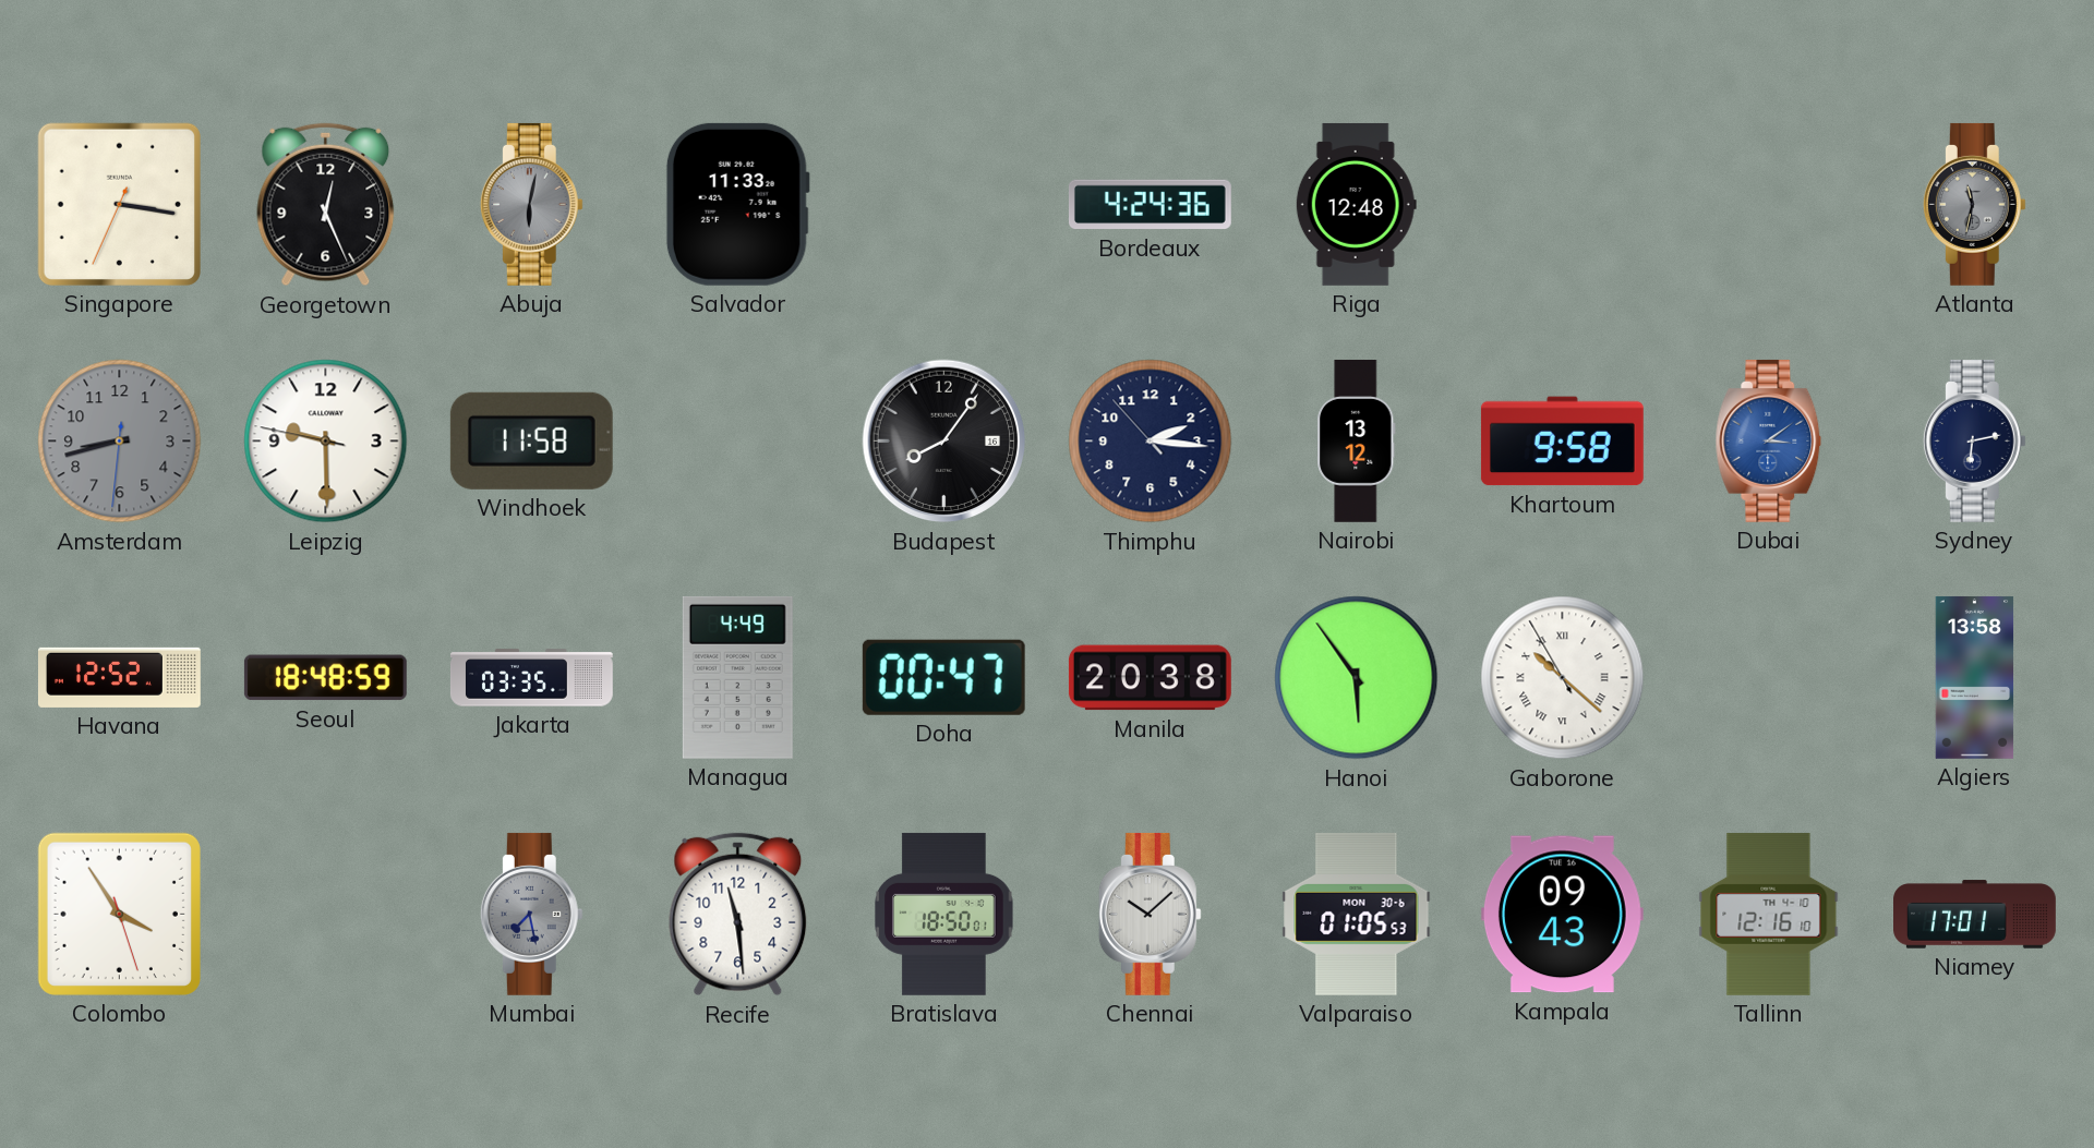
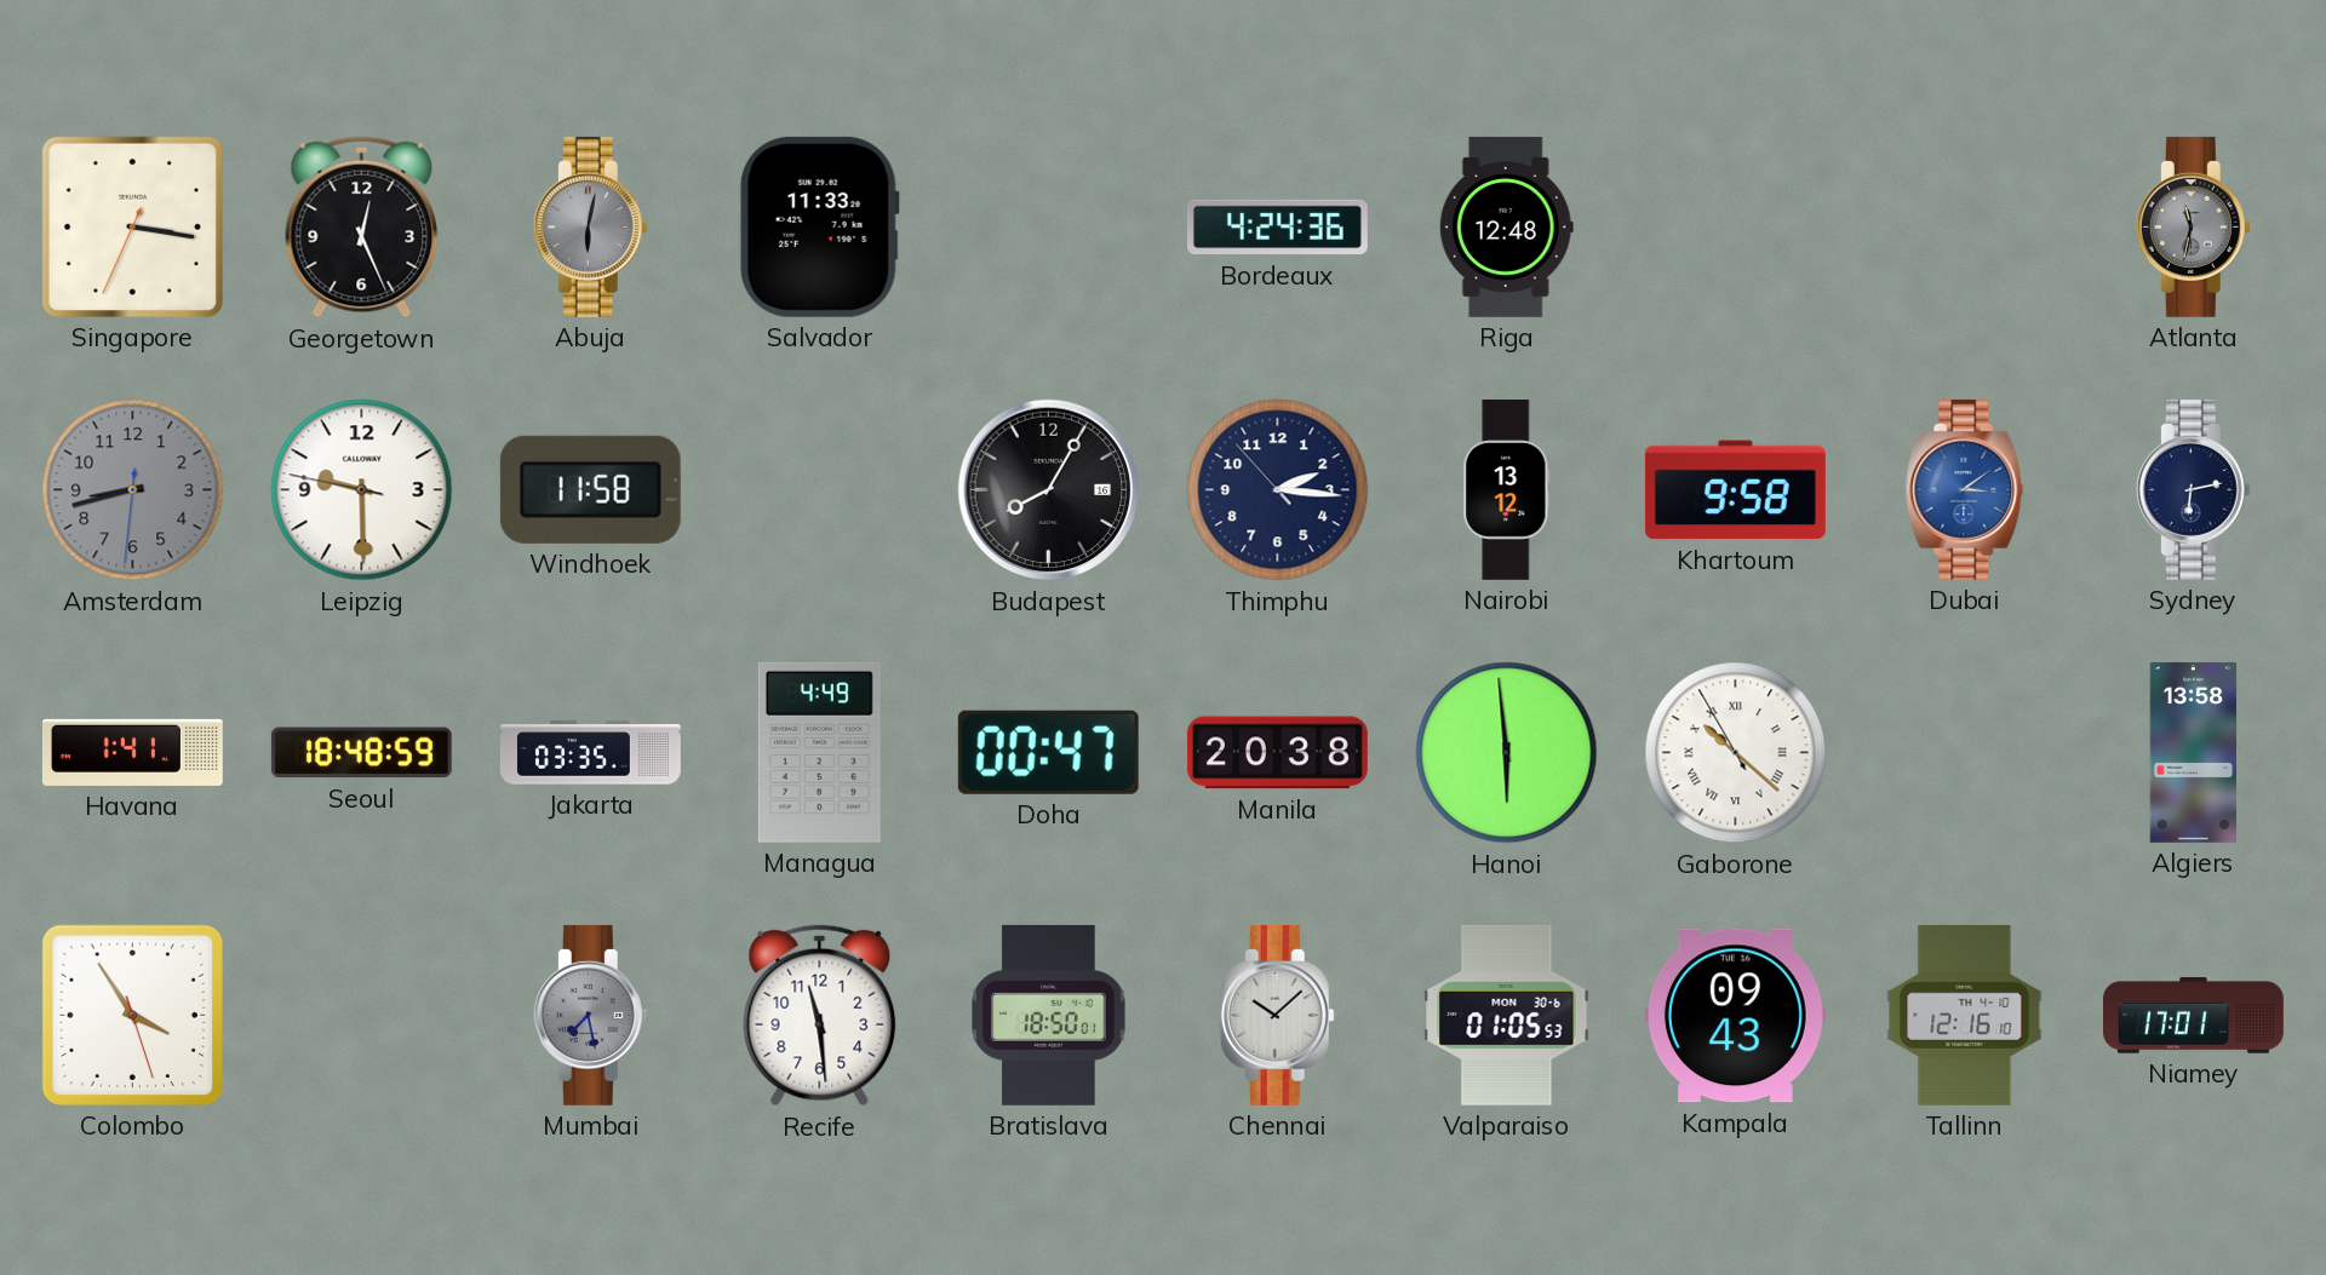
Budapest: 8:06 -> 8:05
Havana: 12:52 -> 1:41
Hanoi: 5:54 -> 5:59
